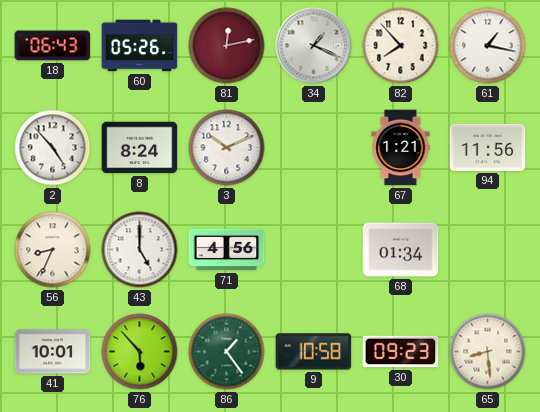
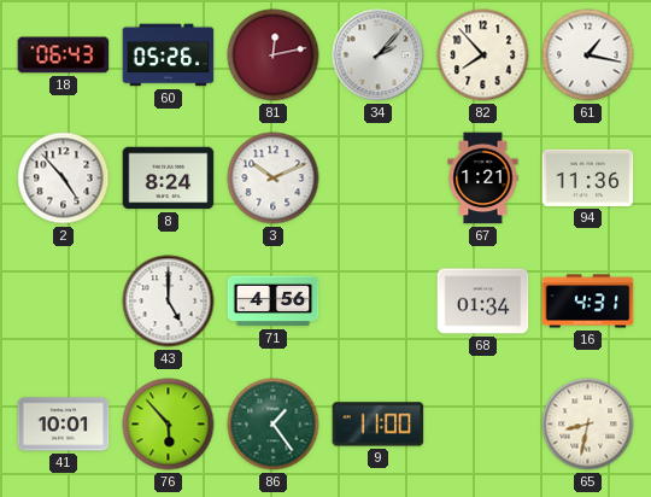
34: 1:19 -> 2:07
94: 11:56 -> 11:36
56: 8:34 -> none
16: none -> 4:31
9: 10:58 -> 11:00
30: 09:23 -> none
65: 8:29 -> 8:32
